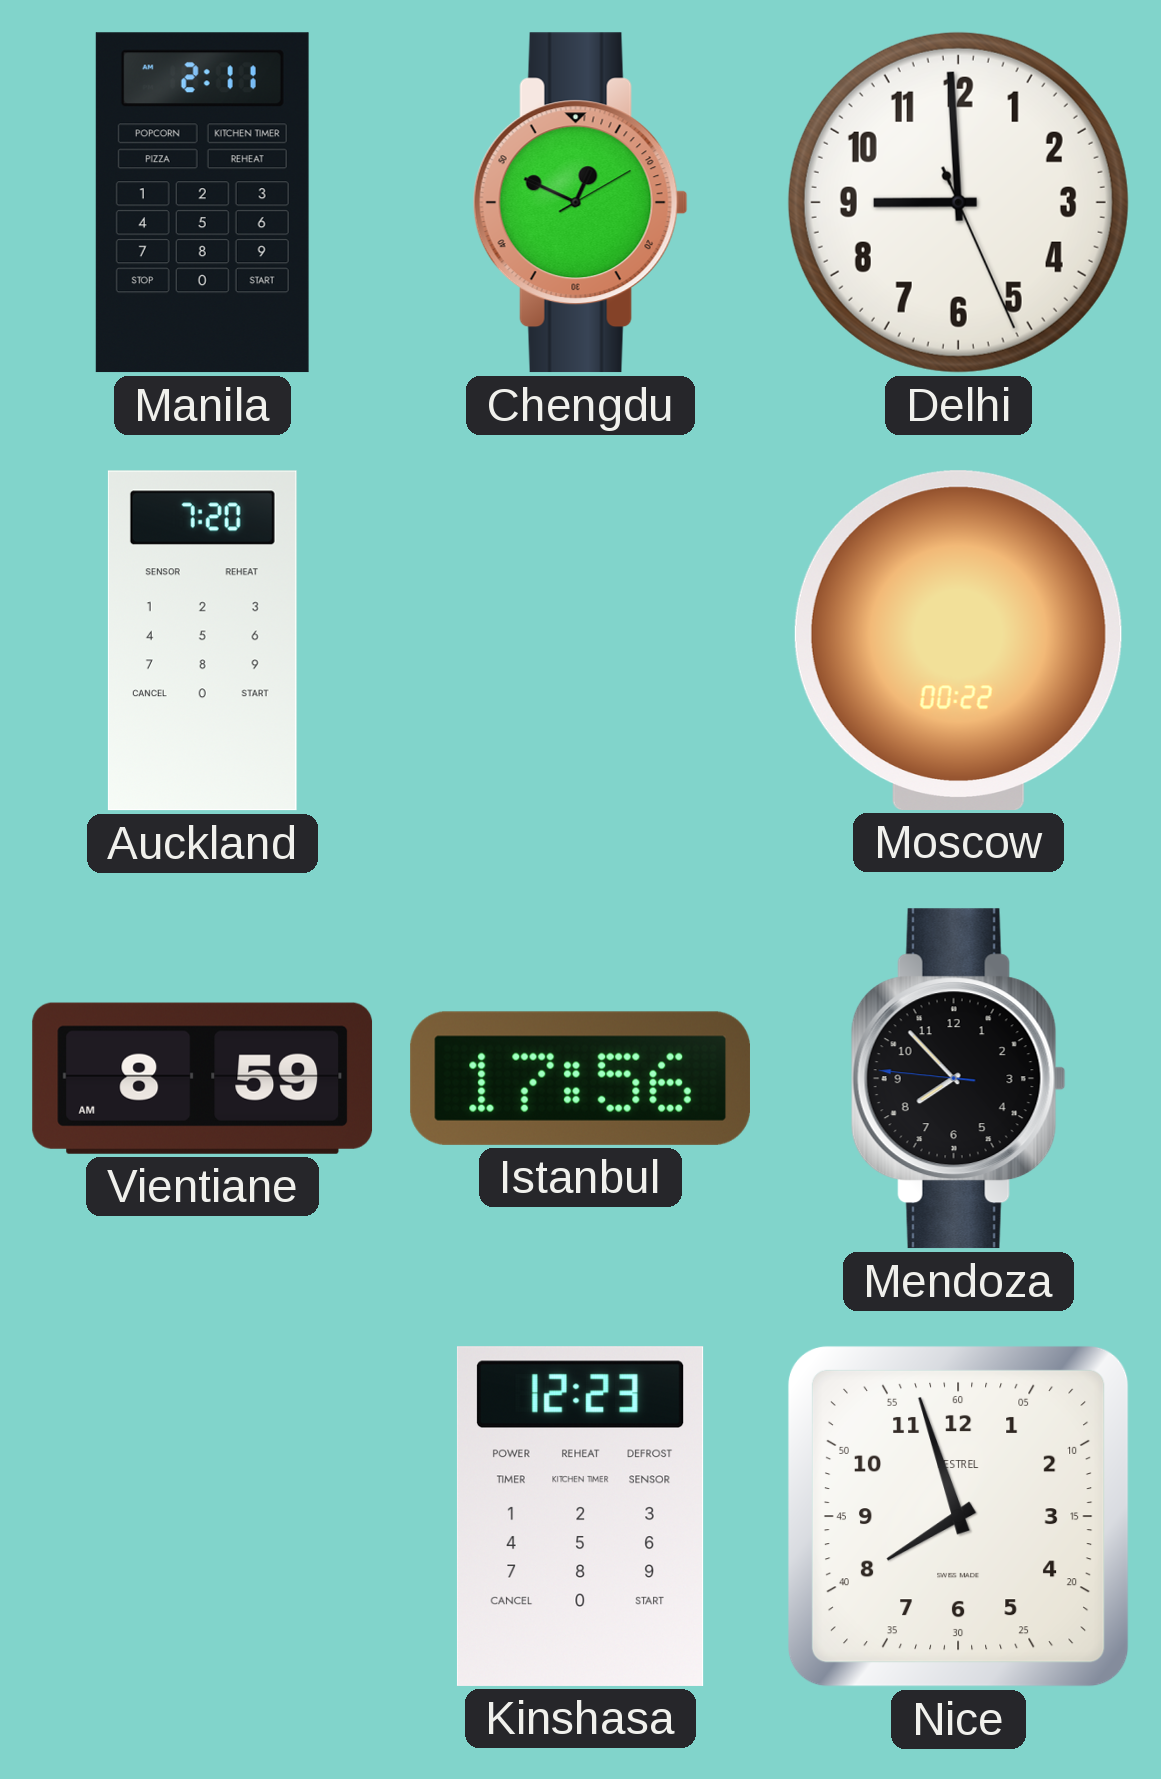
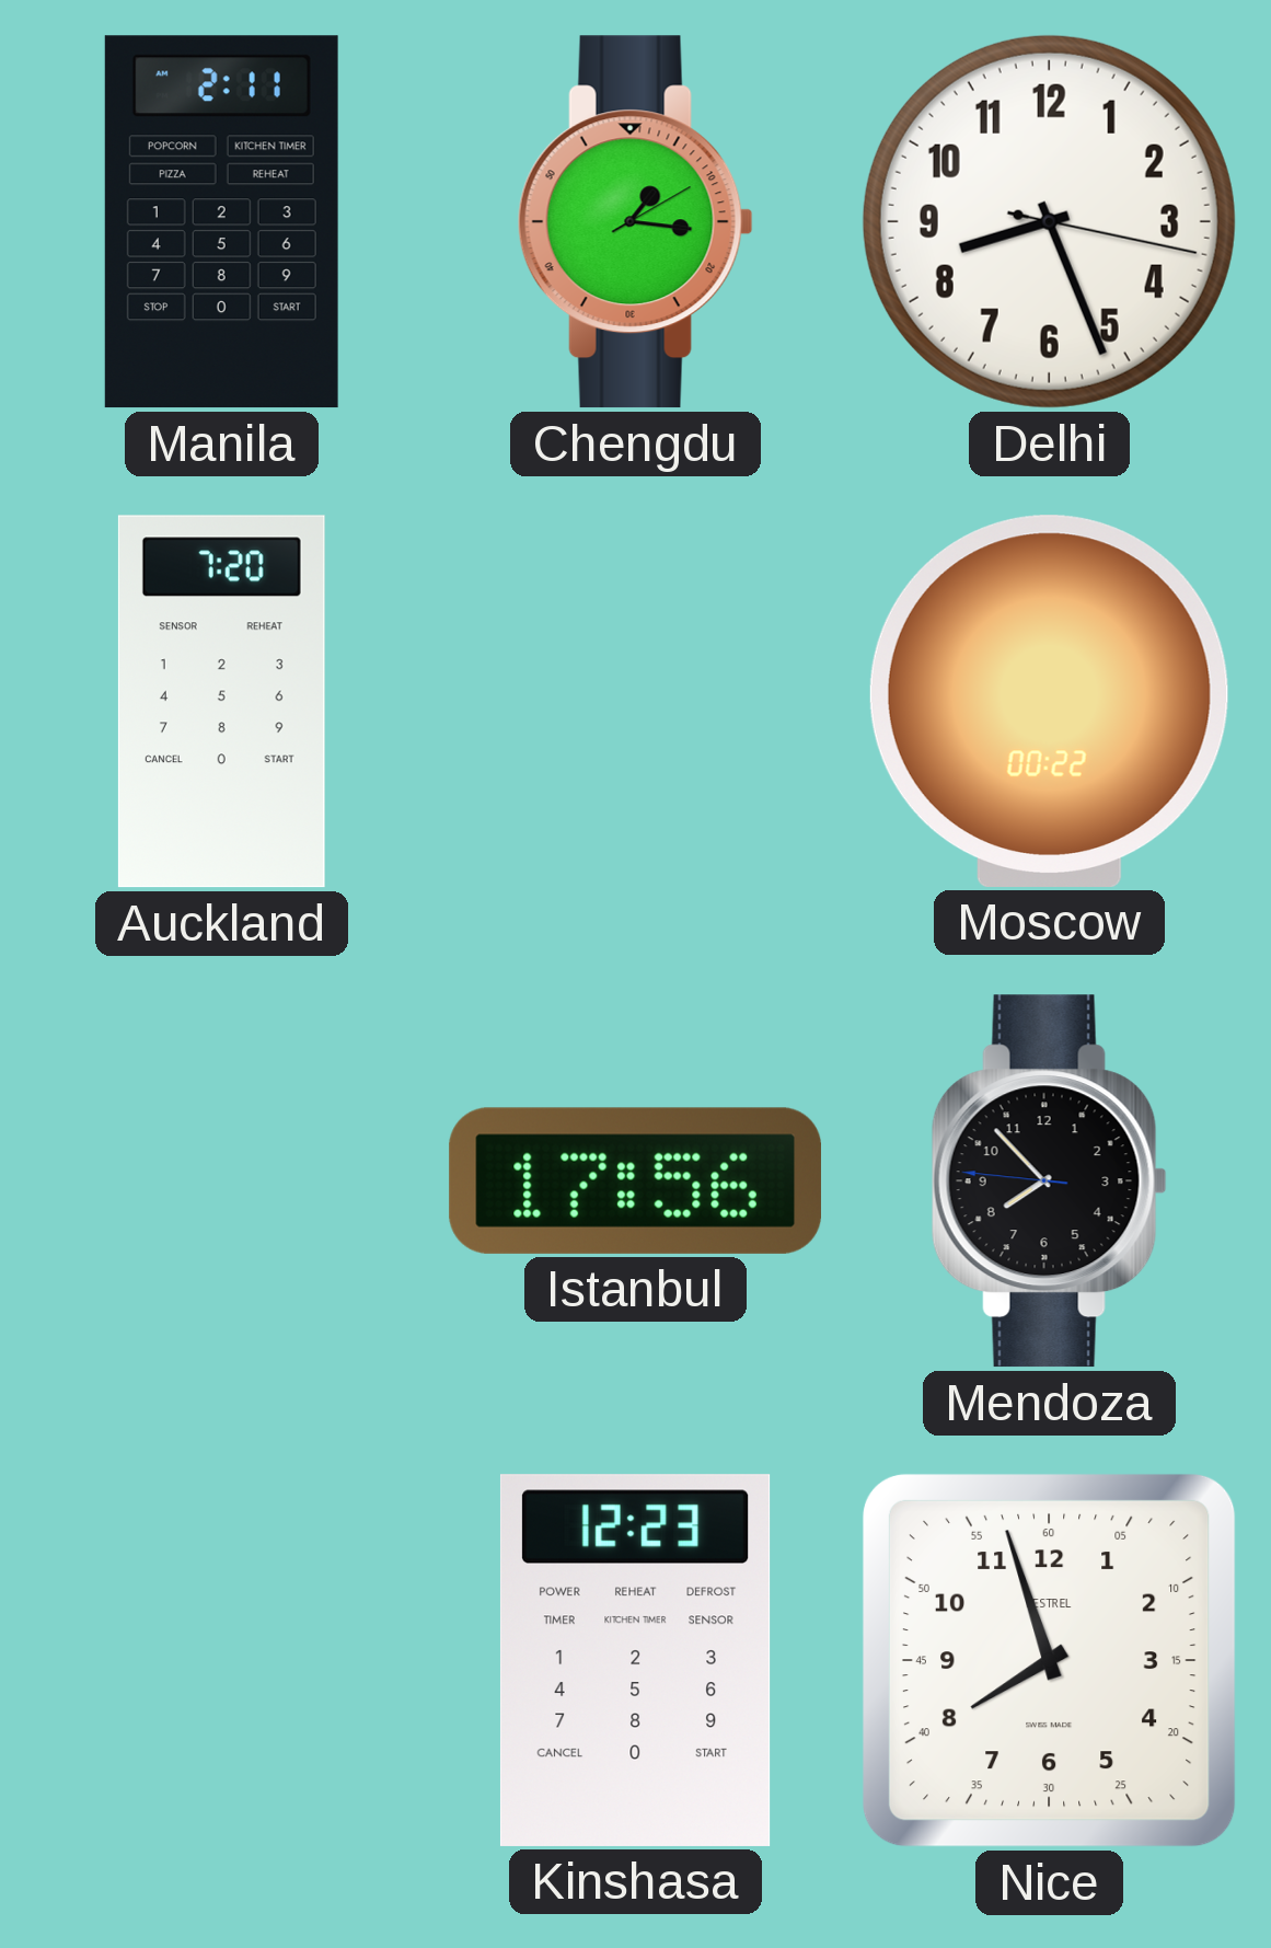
Chengdu: 12:49 -> 1:16
Delhi: 8:59 -> 8:26
Vientiane: 8:59 -> none
